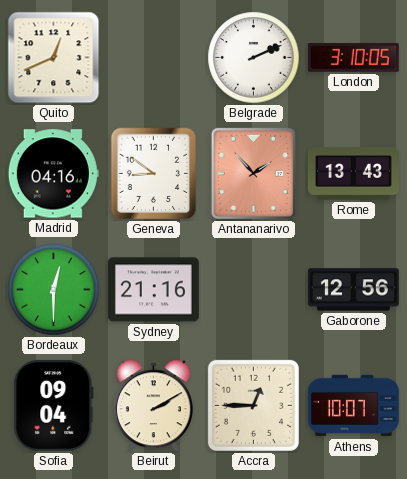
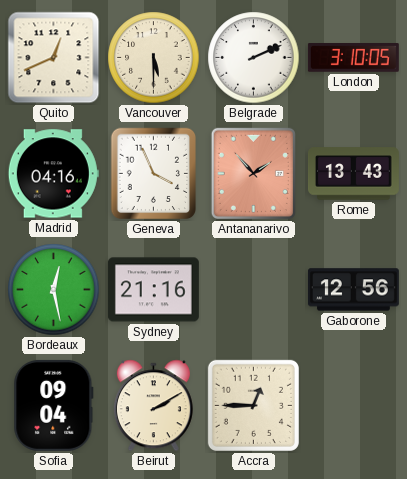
Vancouver: none -> 5:30
Geneva: 8:51 -> 3:56
Bordeaux: 12:30 -> 12:28
Athens: 10:07 -> none
